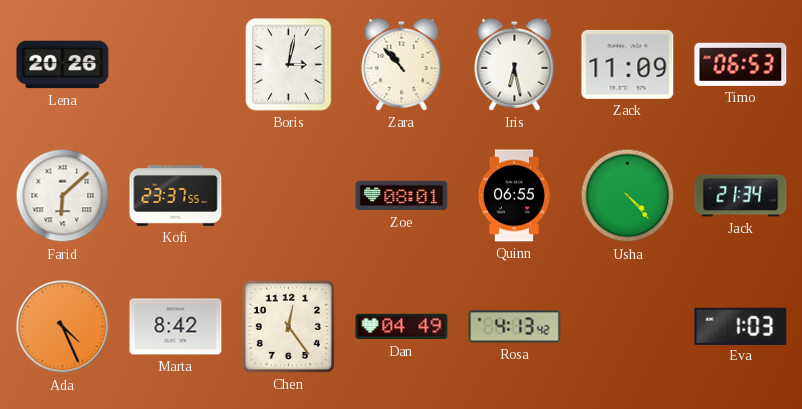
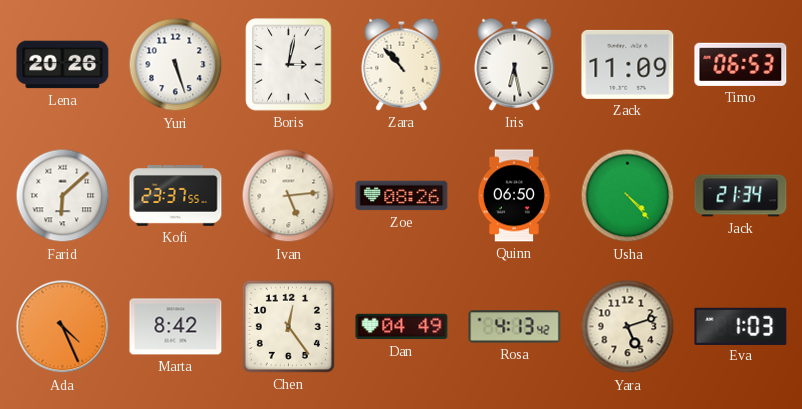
Yuri: none -> 5:27
Ivan: none -> 5:14
Zoe: 08:01 -> 08:26
Quinn: 06:55 -> 06:50
Yara: none -> 5:12
